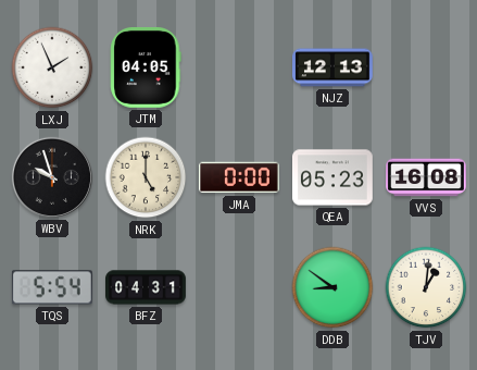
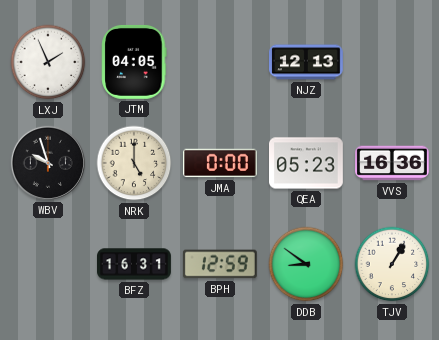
VVS: 16:08 -> 16:36
TQS: 5:54 -> none
BFZ: 04:31 -> 16:31
BPH: none -> 12:59
TJV: 1:01 -> 1:05
